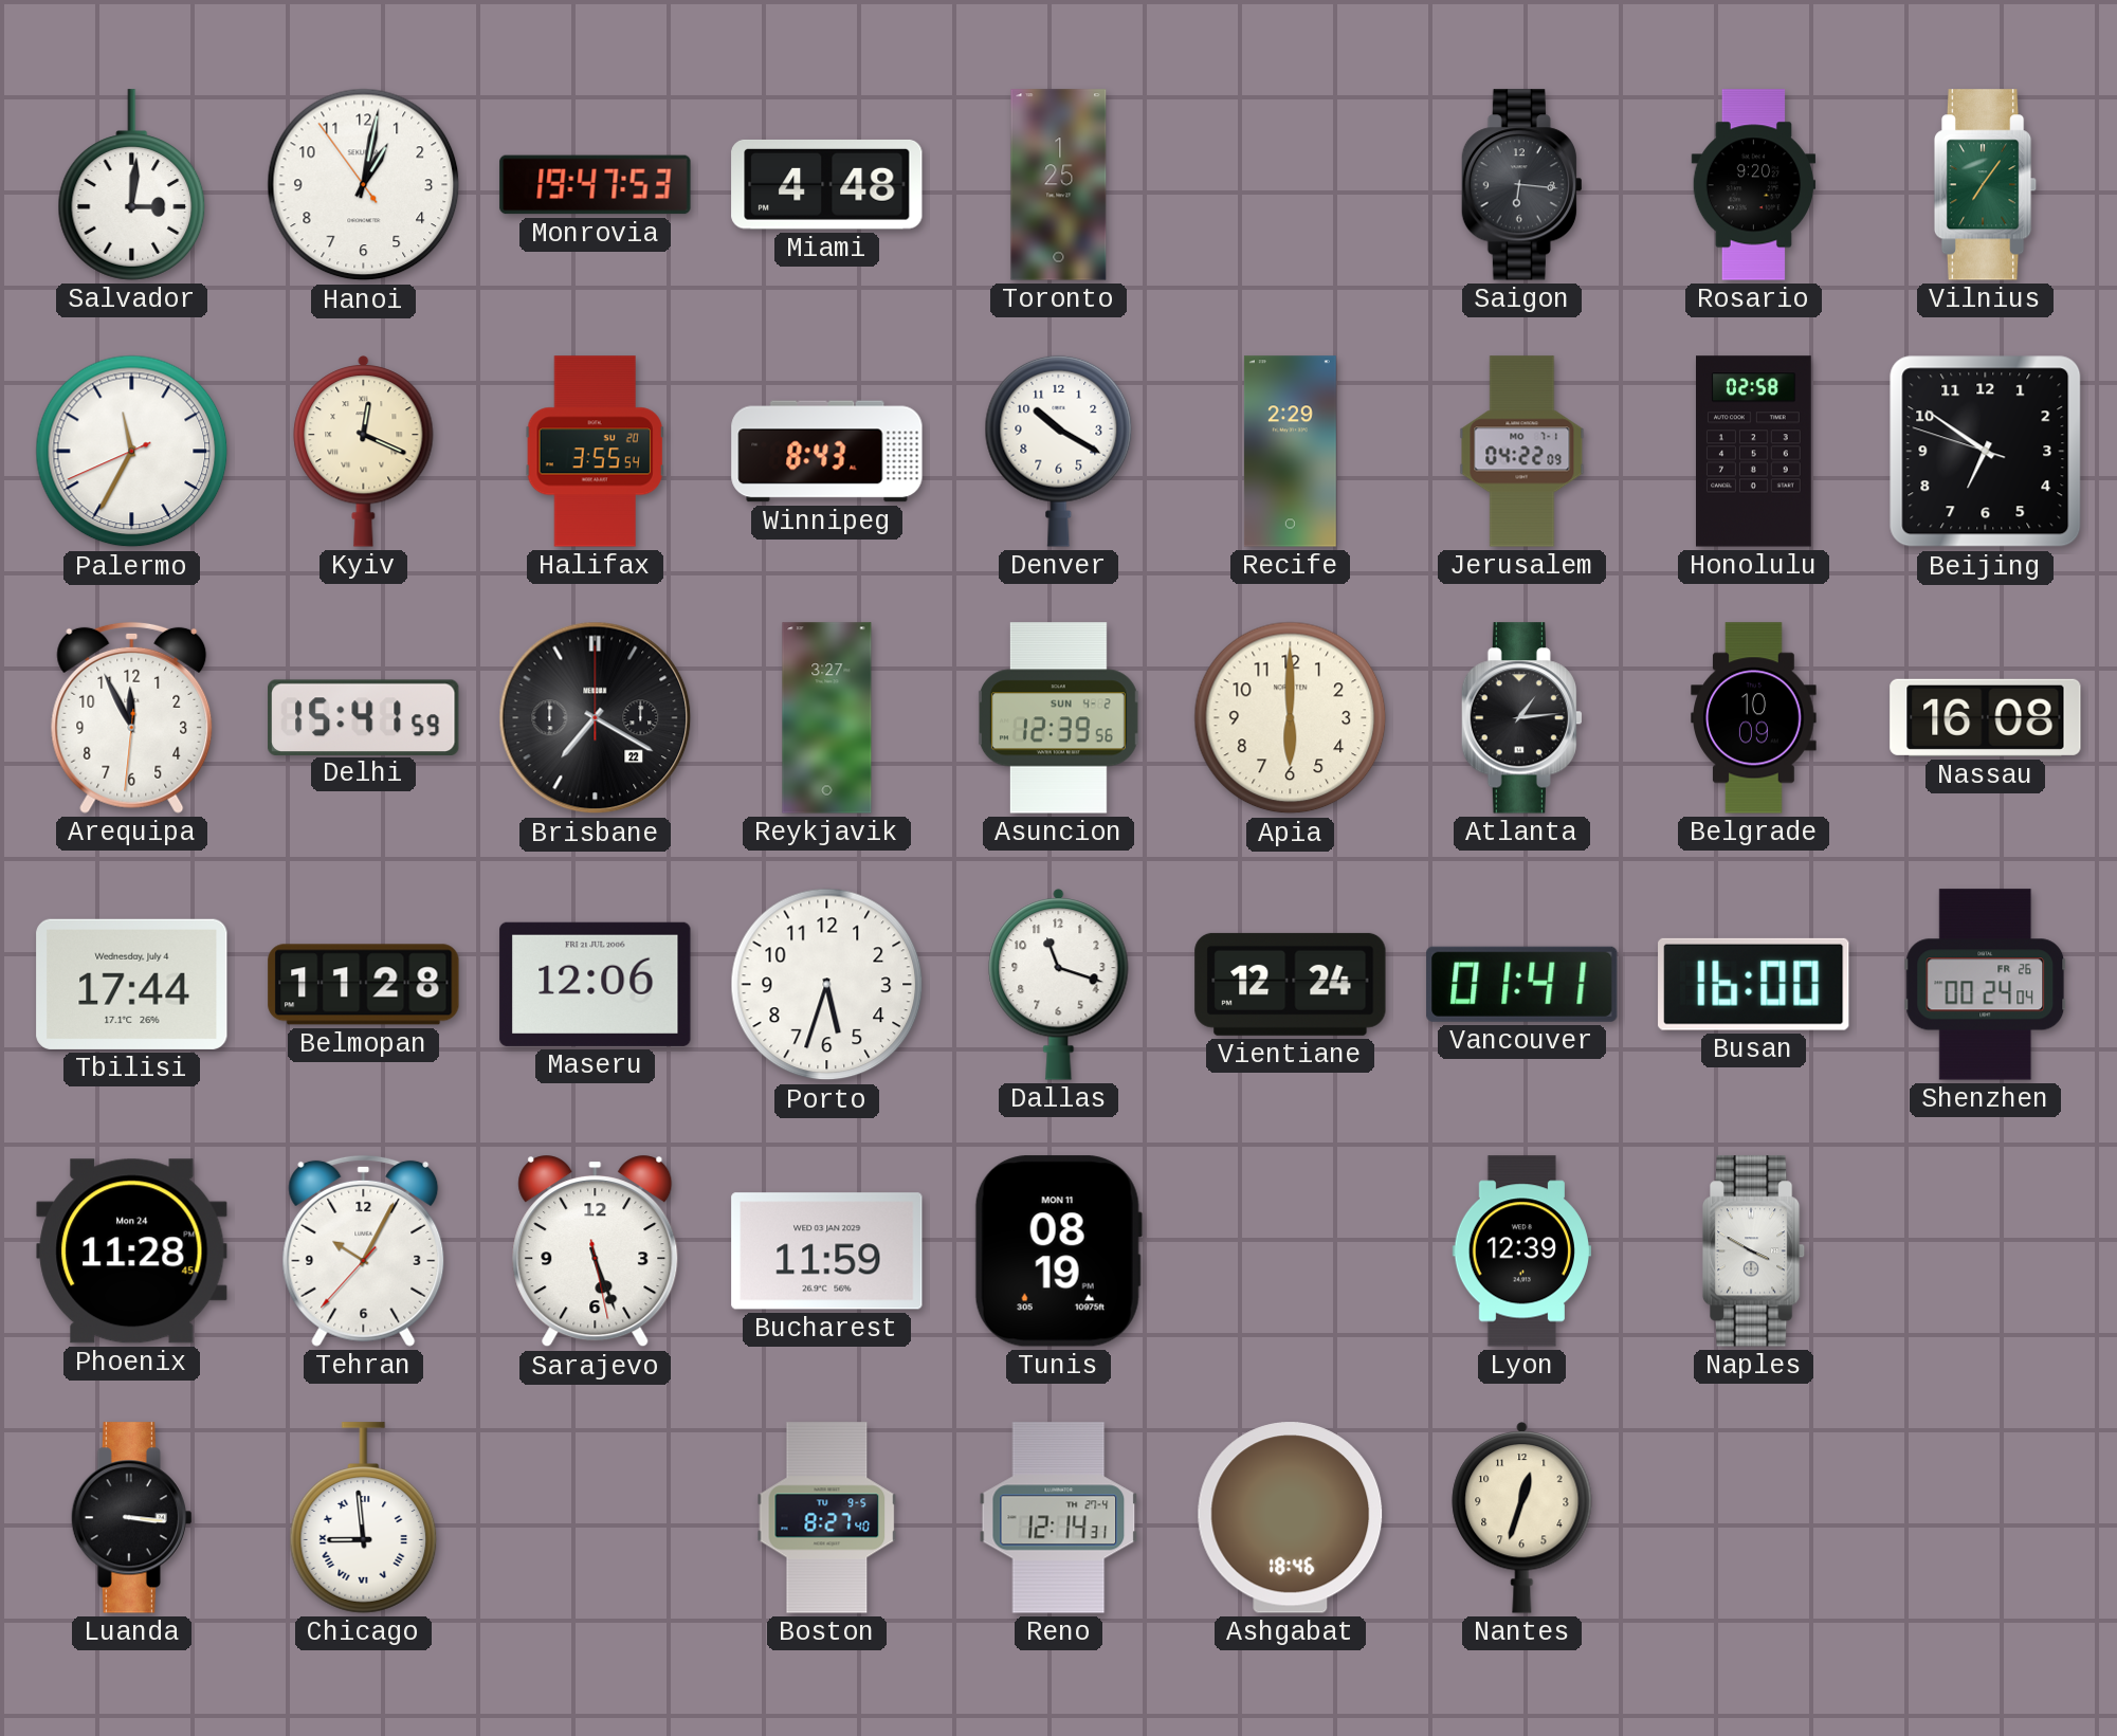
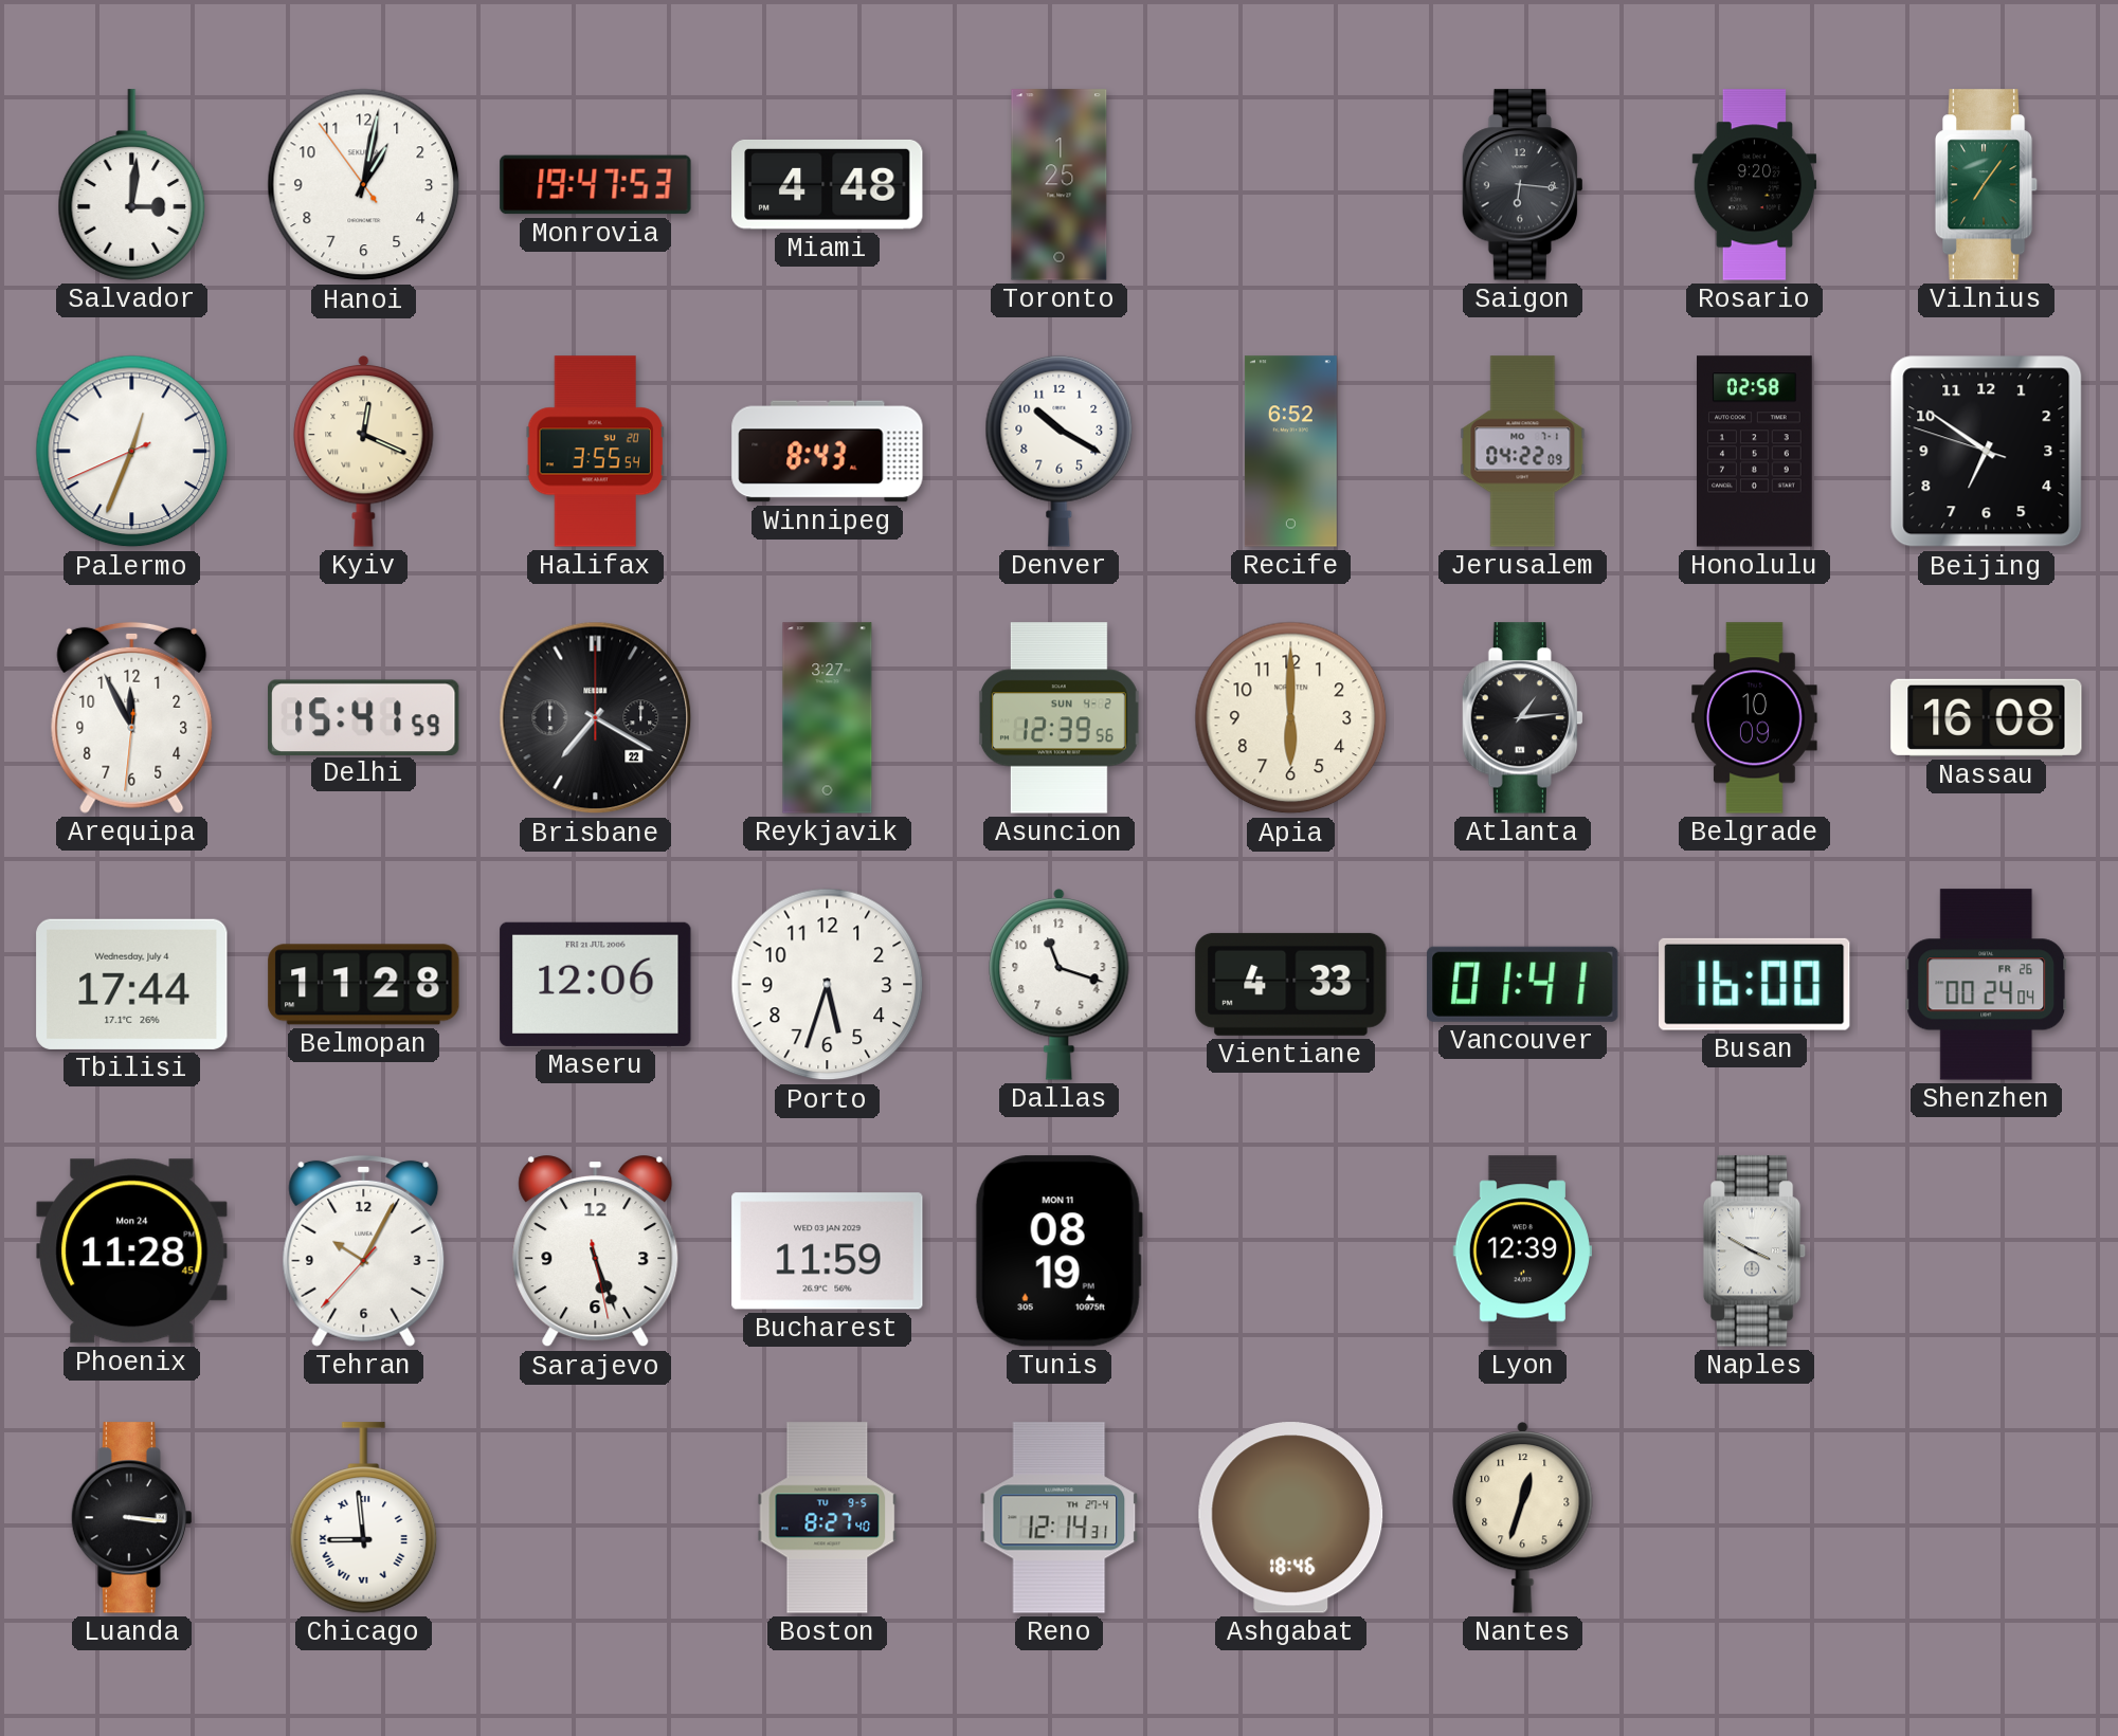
Palermo: 11:34 -> 12:33
Recife: 2:29 -> 6:52
Vientiane: 12:24 -> 4:33
